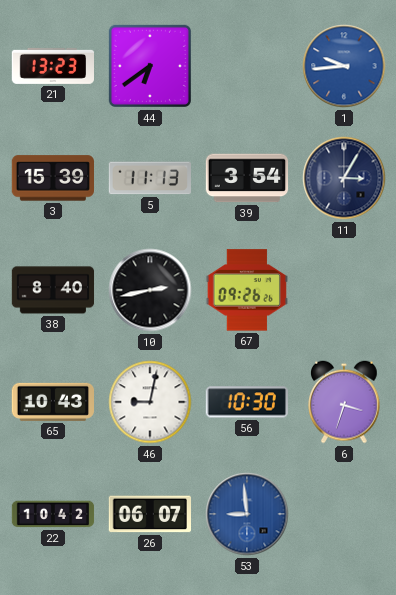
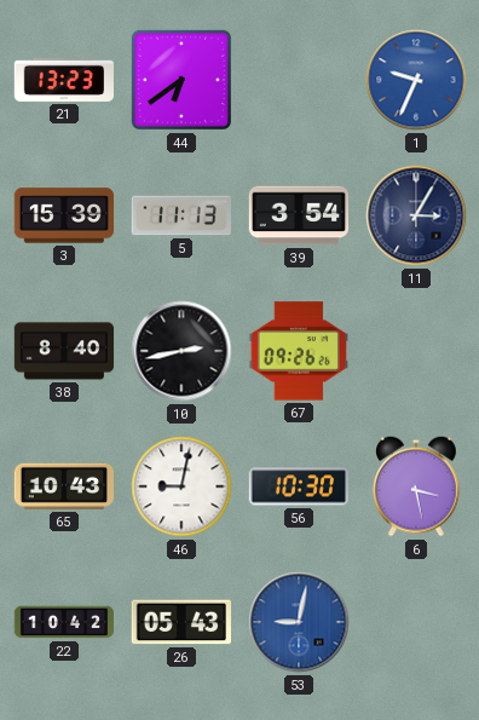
1: 9:44 -> 9:34
6: 3:33 -> 3:28
26: 06:07 -> 05:43
53: 8:59 -> 9:02
